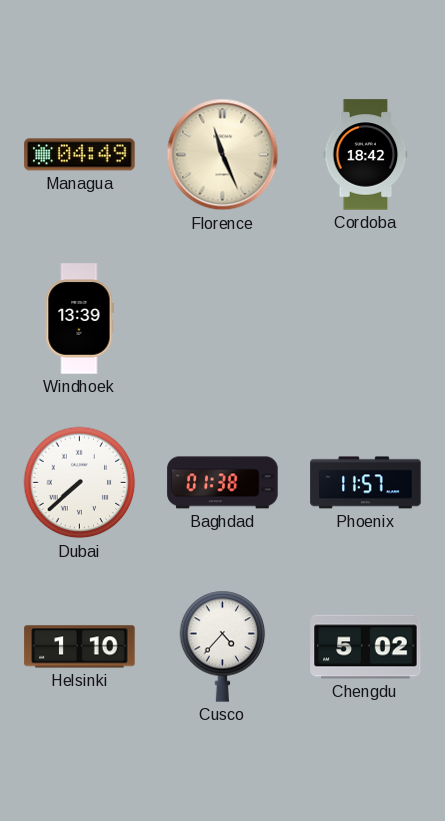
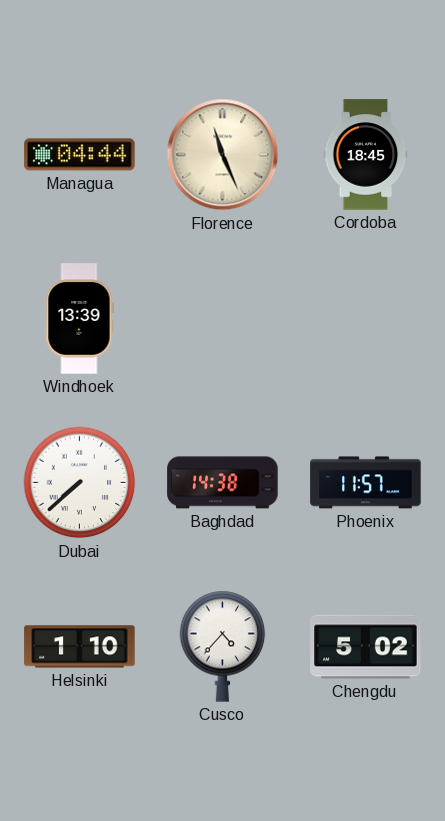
Managua: 04:49 -> 04:44
Cordoba: 18:42 -> 18:45
Baghdad: 01:38 -> 14:38
